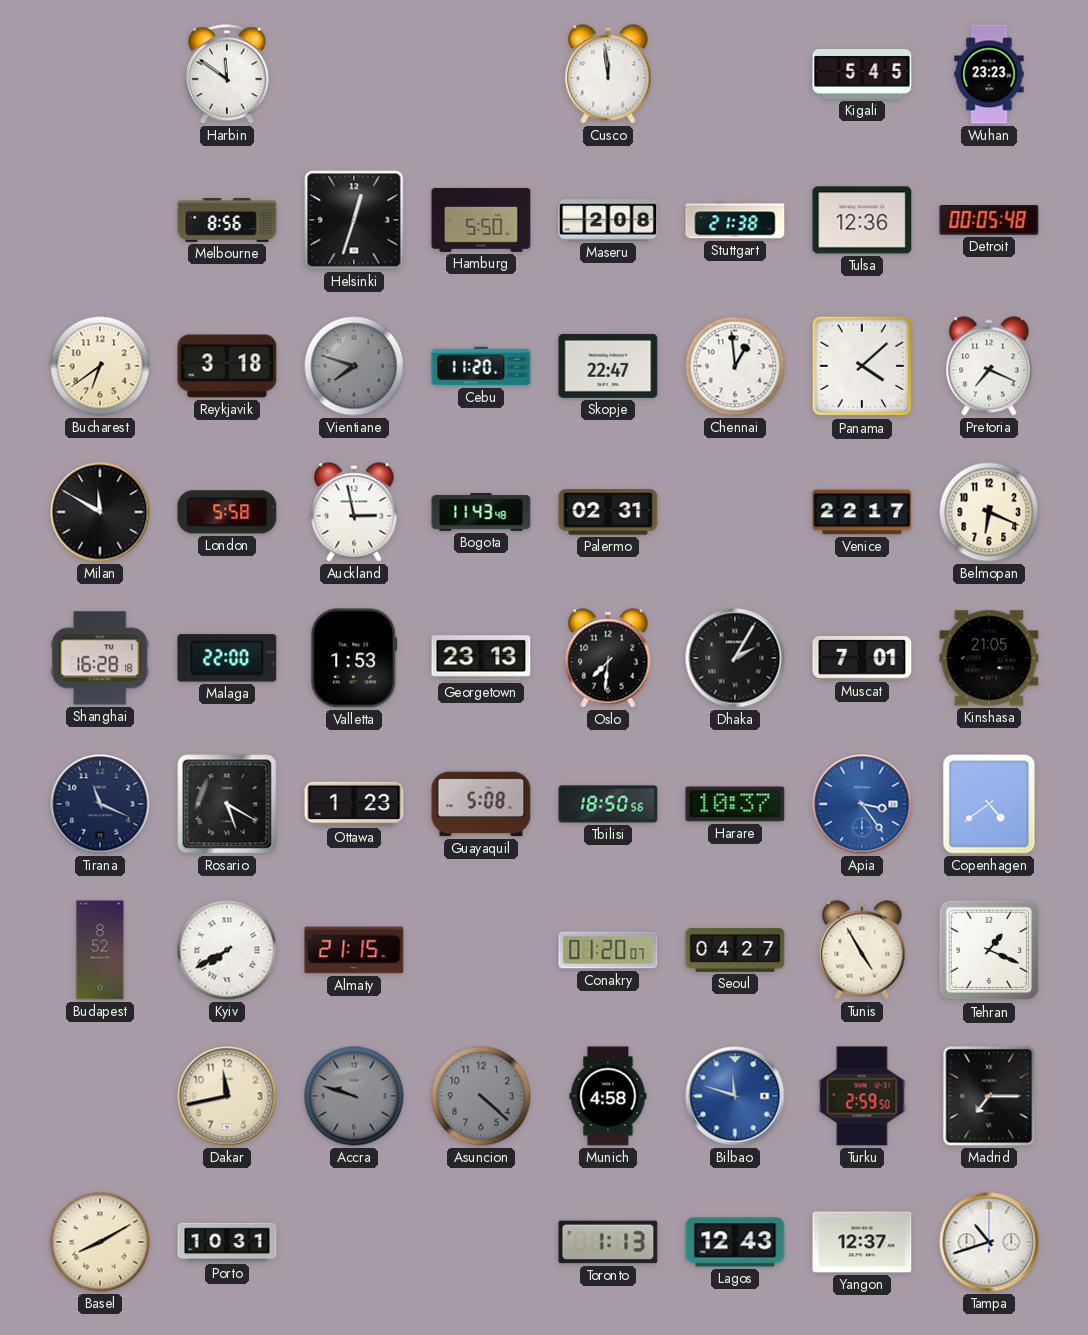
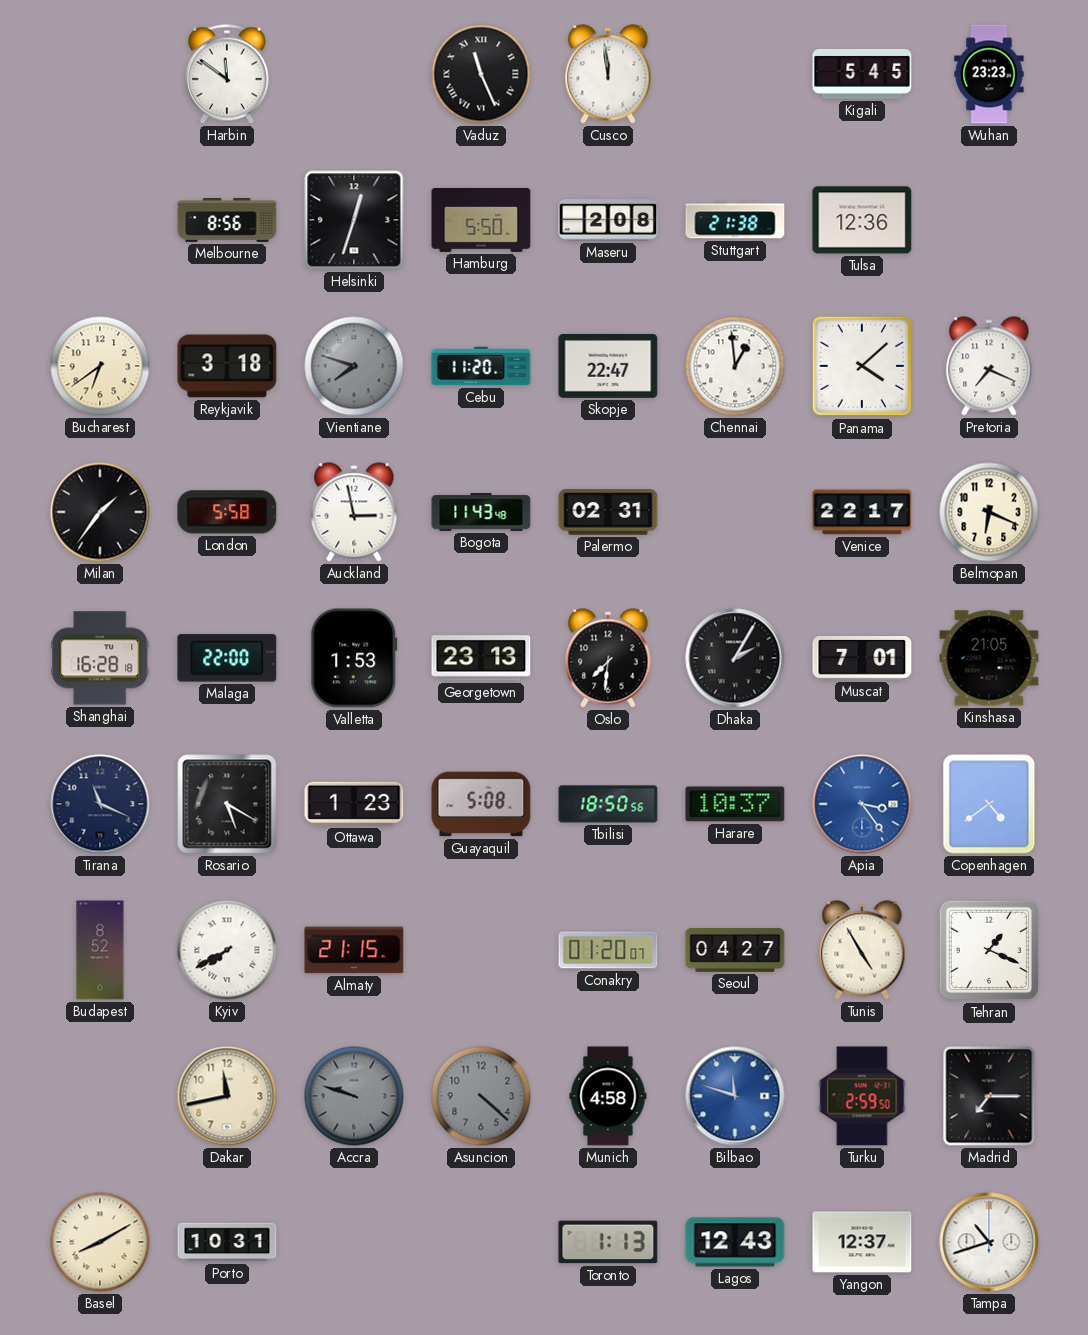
Vaduz: none -> 11:26
Detroit: 00:05 -> none
Milan: 11:50 -> 1:36
